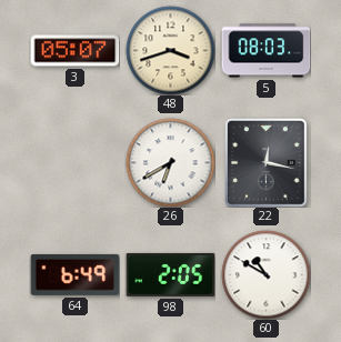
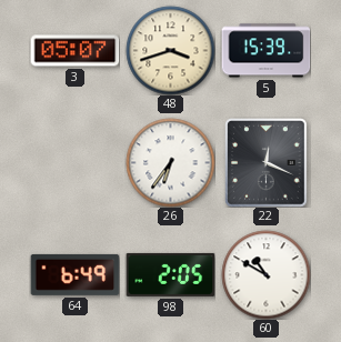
5: 08:03 -> 15:39
26: 6:40 -> 6:36
22: 12:17 -> 12:19
